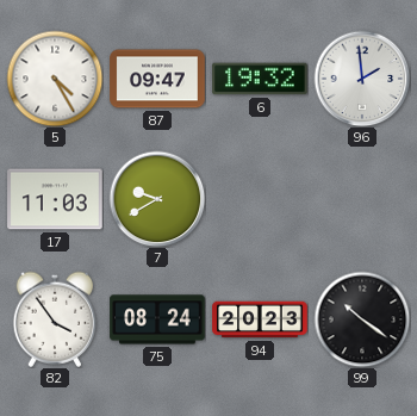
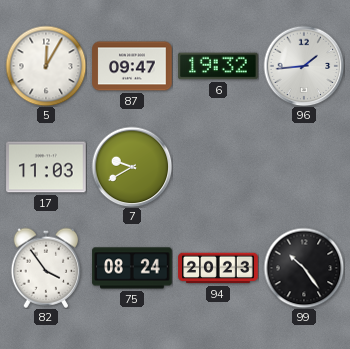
5: 4:25 -> 12:05
96: 1:59 -> 1:44
99: 10:21 -> 10:24
